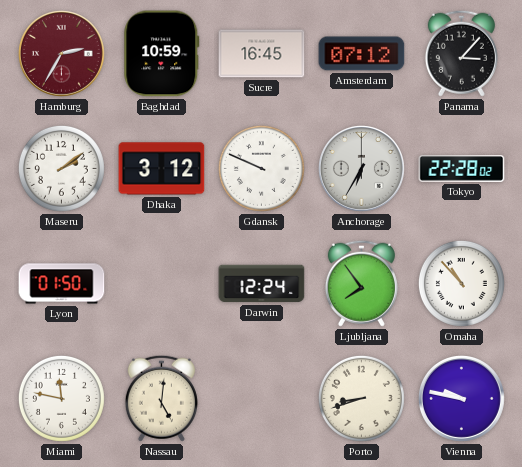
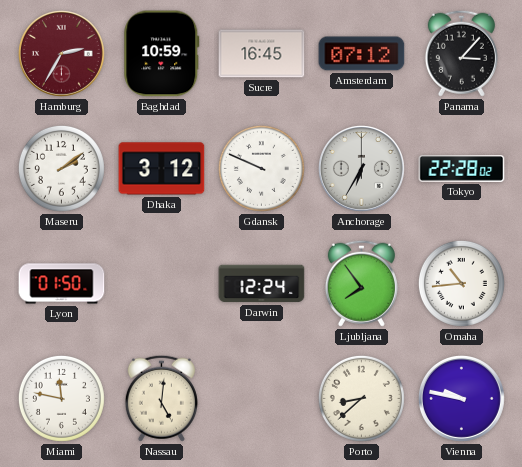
Omaha: 10:53 -> 10:44
Porto: 8:42 -> 8:38
